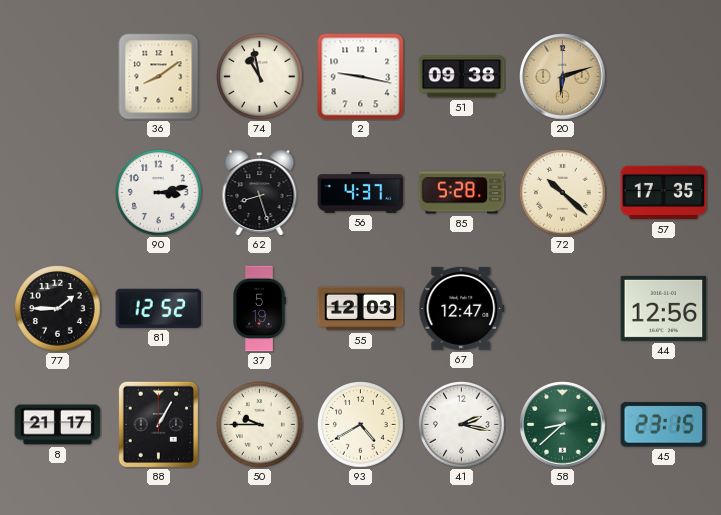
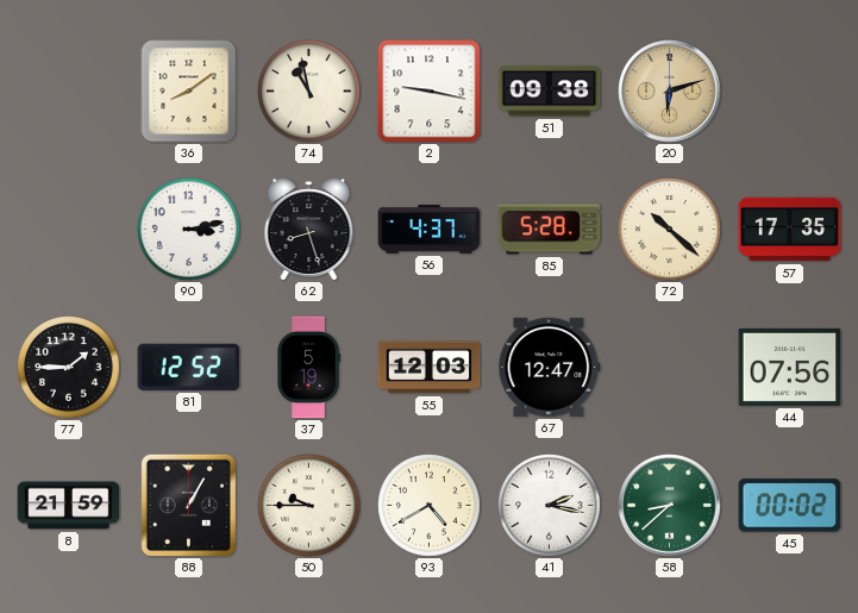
44: 12:56 -> 07:56
8: 21:17 -> 21:59
45: 23:15 -> 00:02
